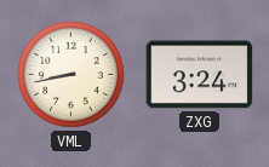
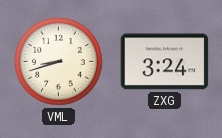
VML: 8:43 -> 8:42
